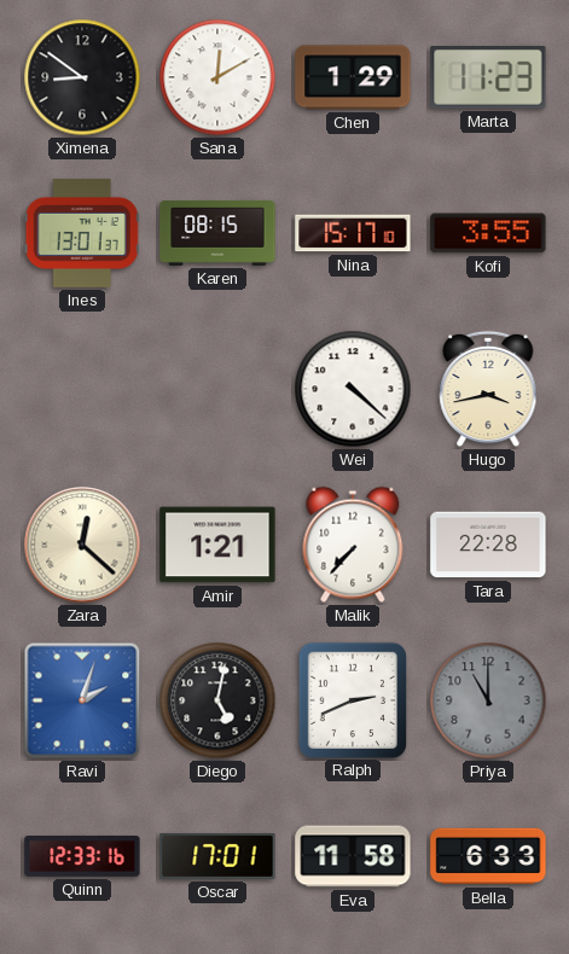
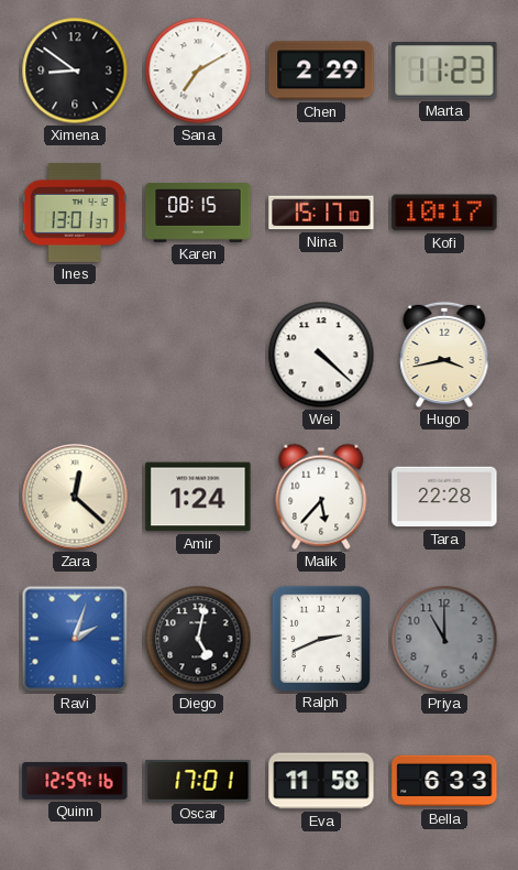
Sana: 12:10 -> 7:10
Chen: 1:29 -> 2:29
Kofi: 3:55 -> 10:17
Amir: 1:21 -> 1:24
Malik: 7:37 -> 5:37
Quinn: 12:33 -> 12:59
